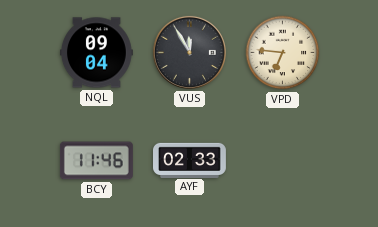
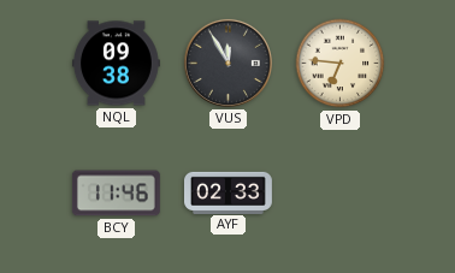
NQL: 09:04 -> 09:38
